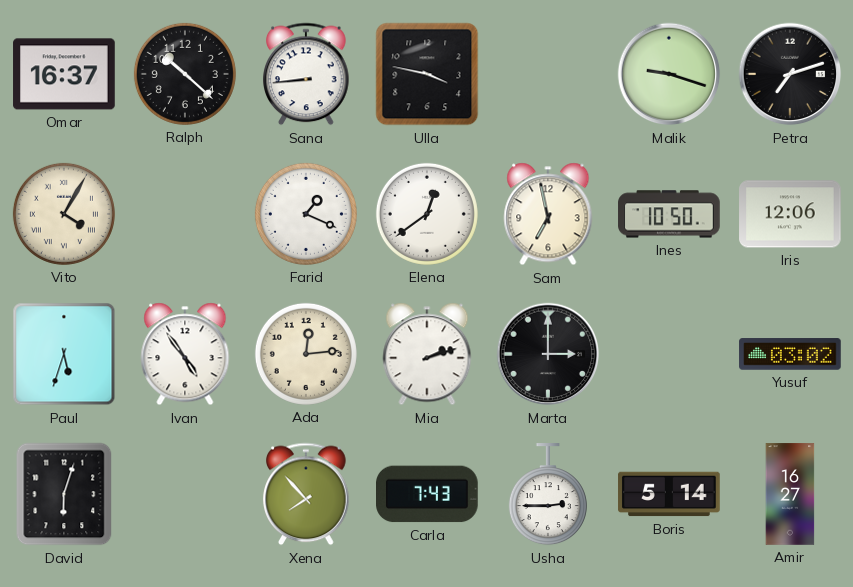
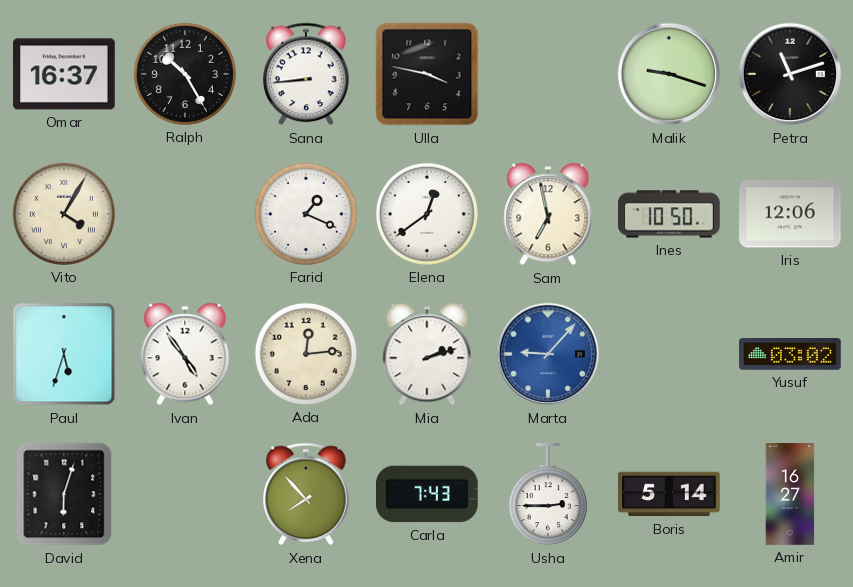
Ralph: 10:22 -> 10:25
Petra: 7:12 -> 11:12
Marta: 3:00 -> 9:07
Marta dial: black -> blue
